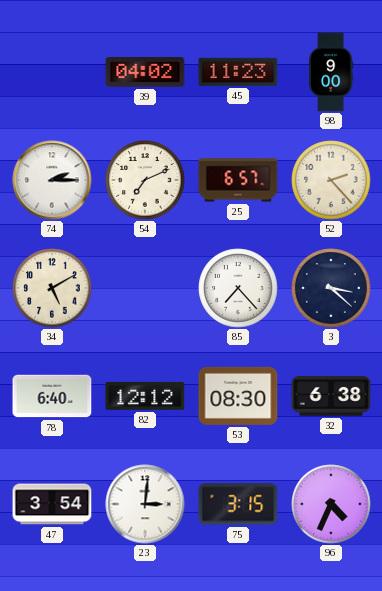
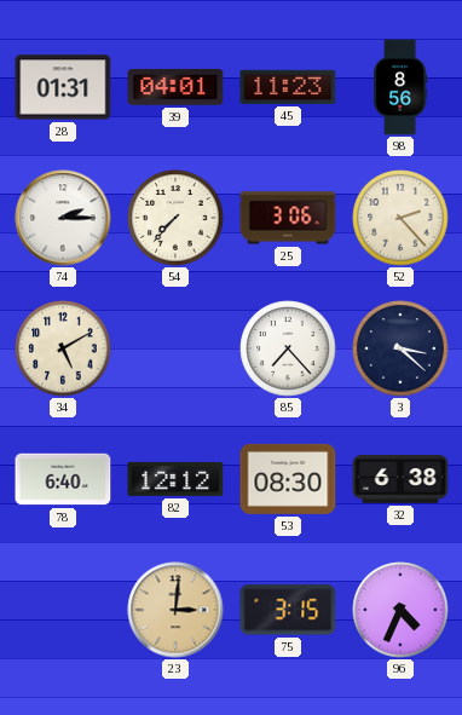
28: none -> 01:31
39: 04:02 -> 04:01
98: 9:00 -> 8:56
54: 7:11 -> 7:37
25: 6:57 -> 3:06
47: 3:54 -> none
23 dial: white -> champagne
